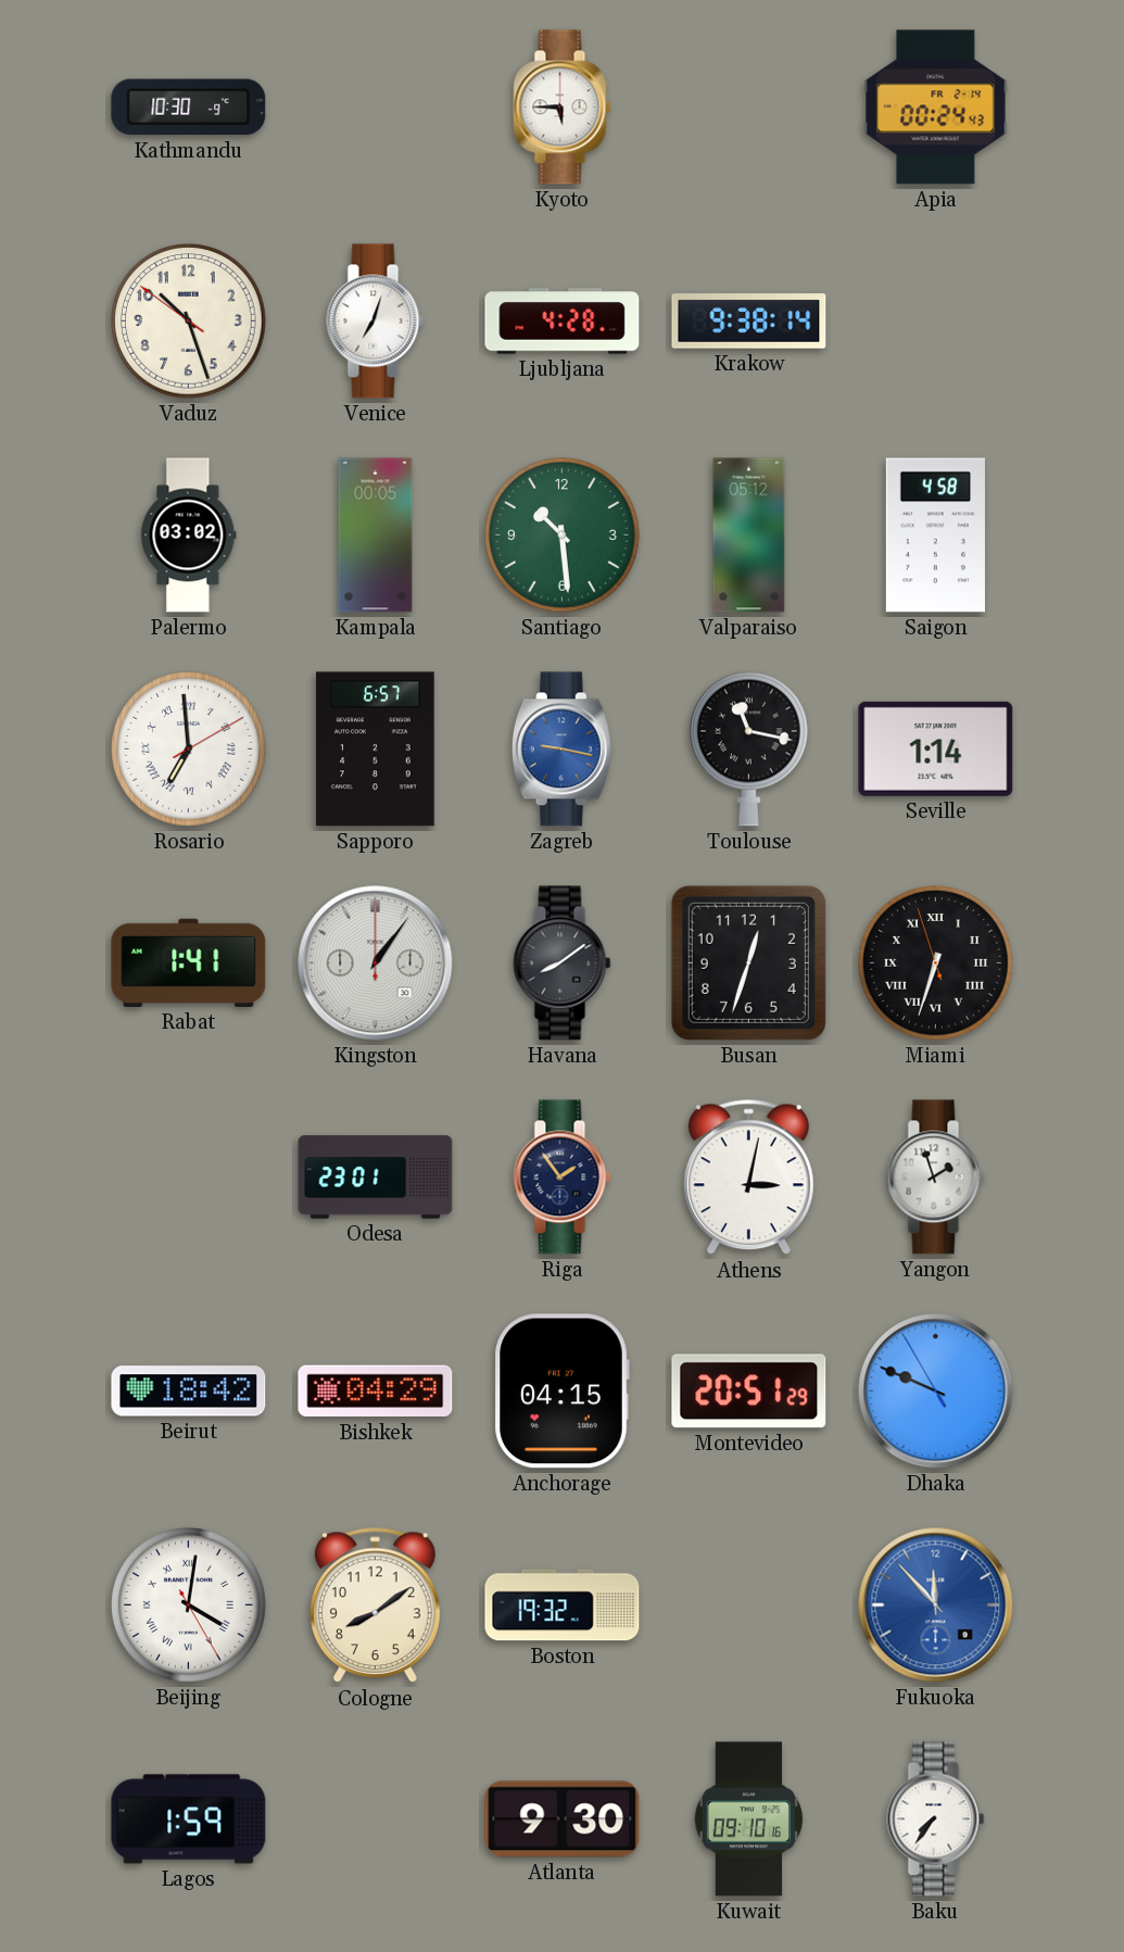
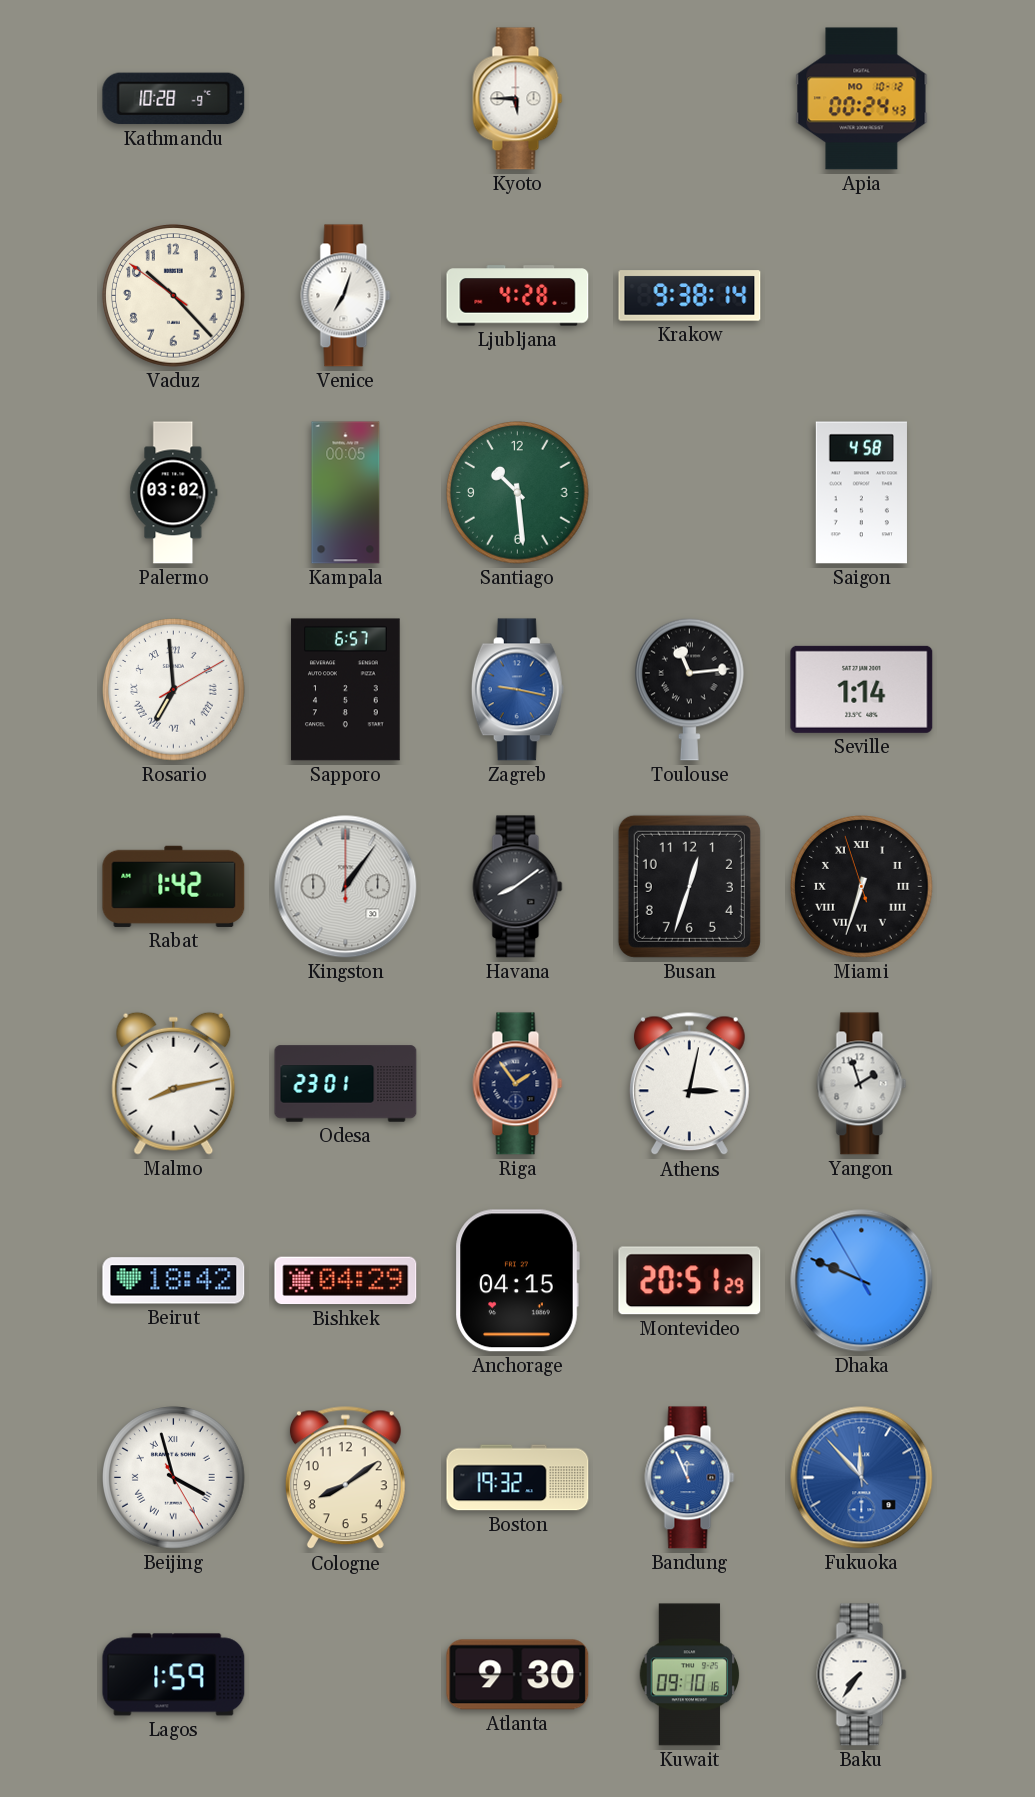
Kathmandu: 10:30 -> 10:28
Apia date: FR 2-14 -> MO 10-12
Vaduz: 10:26 -> 10:22
Valparaiso: 05:12 -> none
Toulouse: 11:17 -> 11:14
Rabat: 1:41 -> 1:42
Malmo: none -> 8:13
Beijing: 4:01 -> 3:57
Bandung: none -> 11:56
